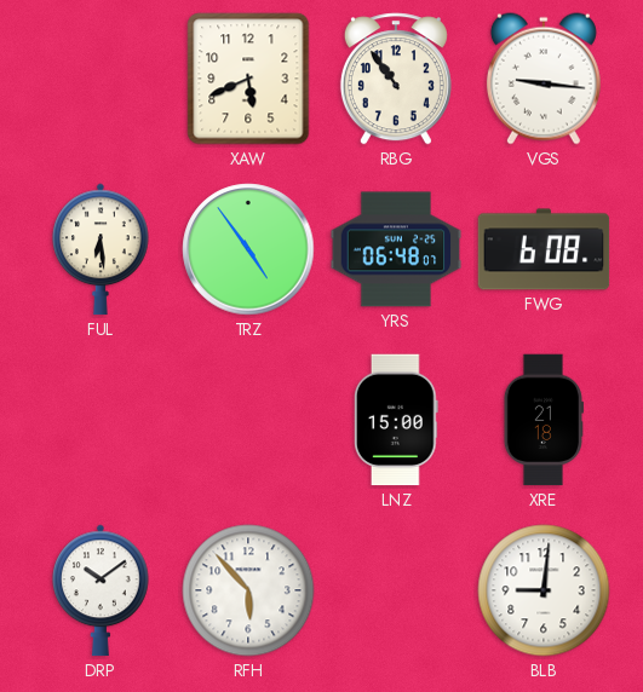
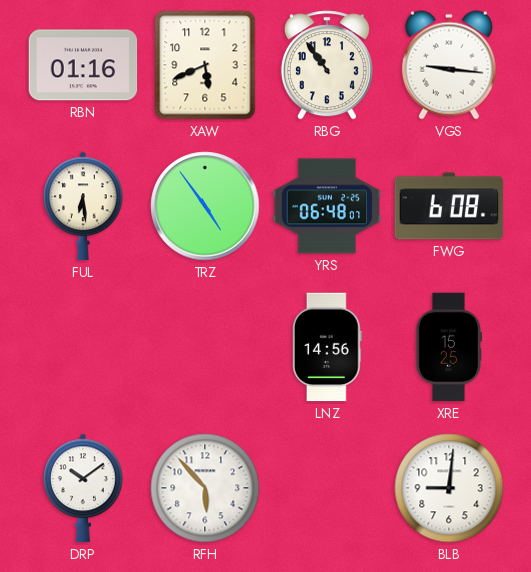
RBN: none -> 01:16
LNZ: 15:00 -> 14:56
XRE: 21:18 -> 15:25
